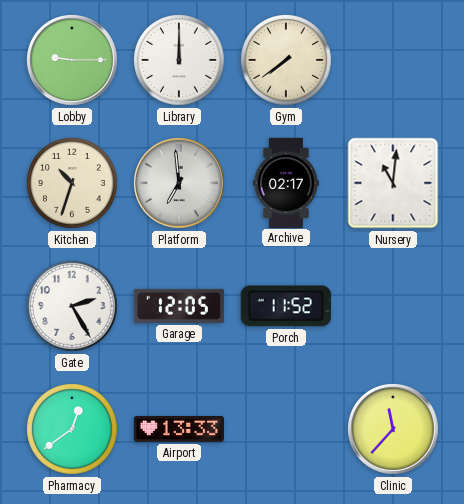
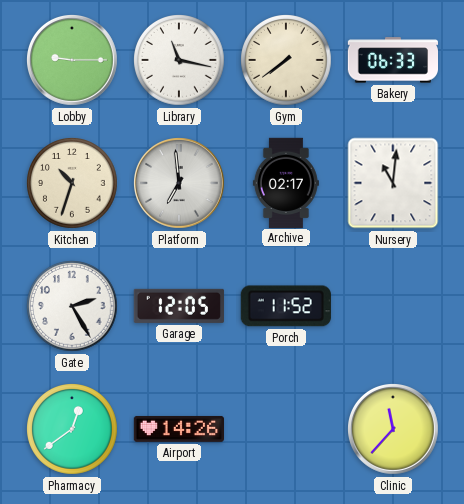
Library: 12:00 -> 11:17
Bakery: none -> 06:33
Airport: 13:33 -> 14:26
